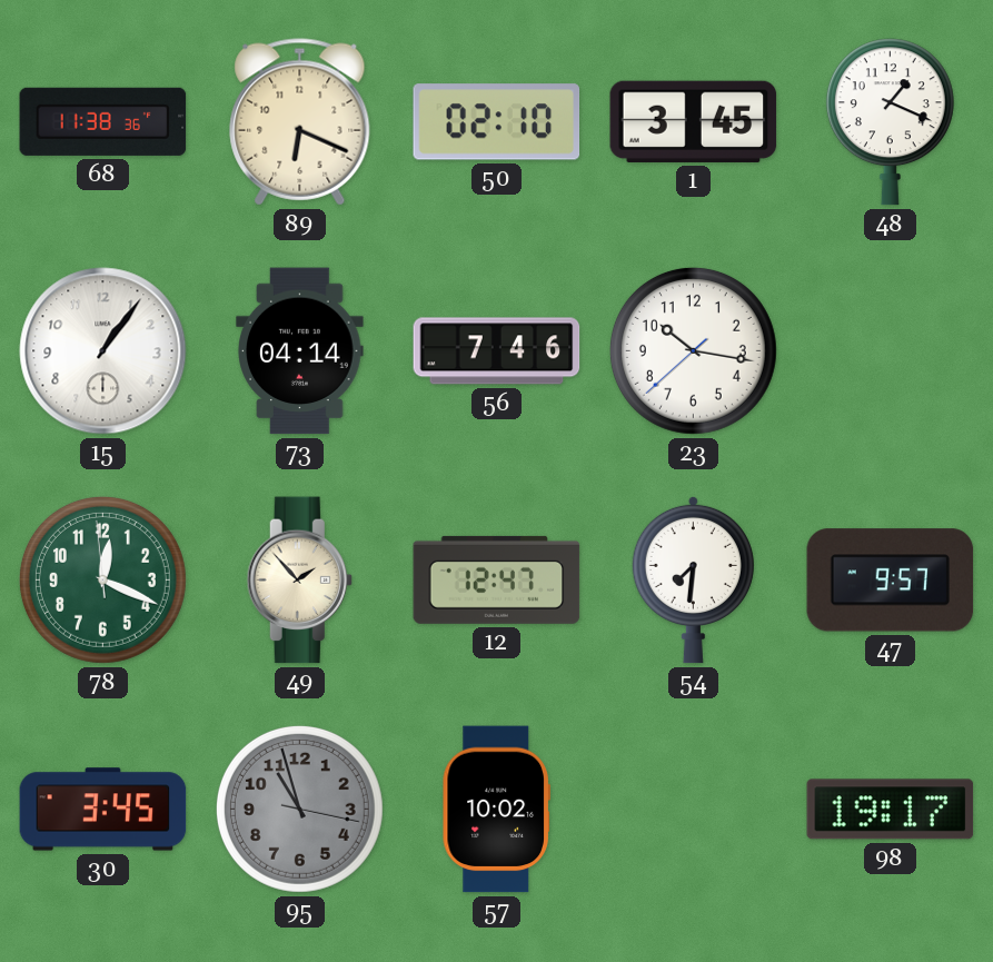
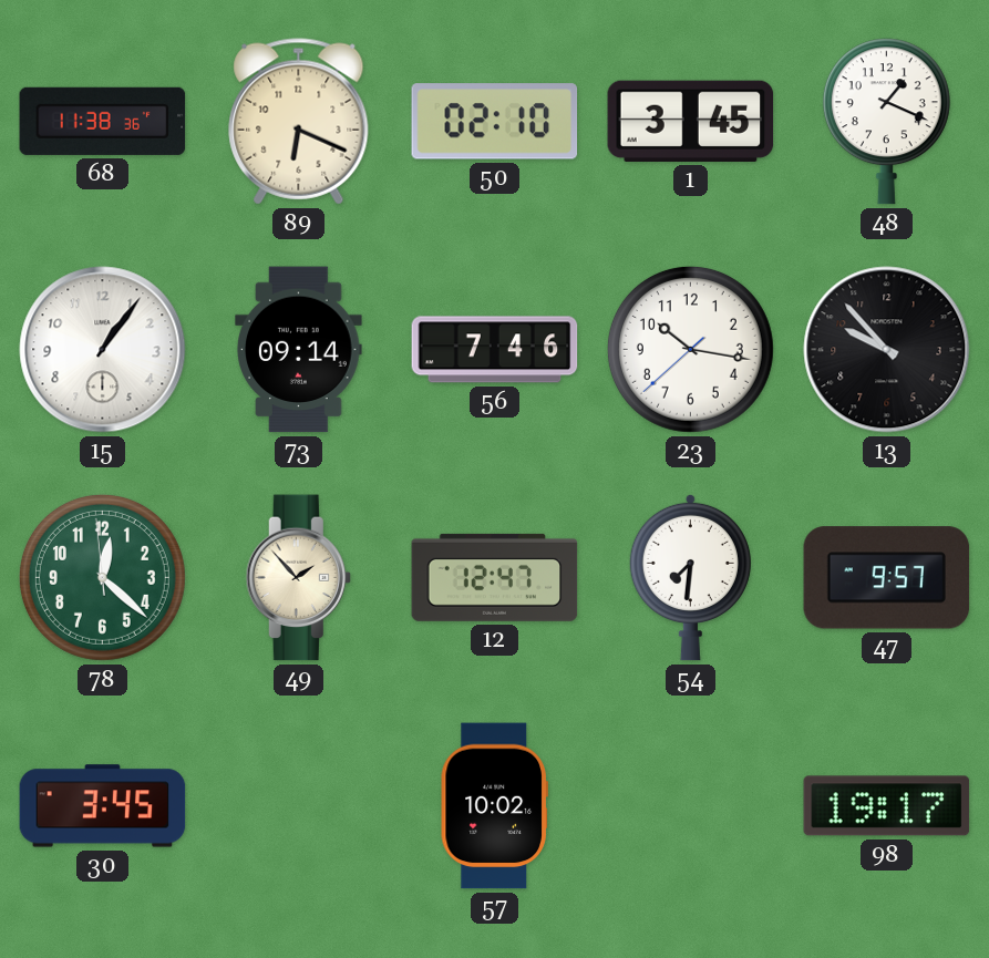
73: 04:14 -> 09:14
13: none -> 9:53
78: 12:18 -> 12:21
95: 10:57 -> none
